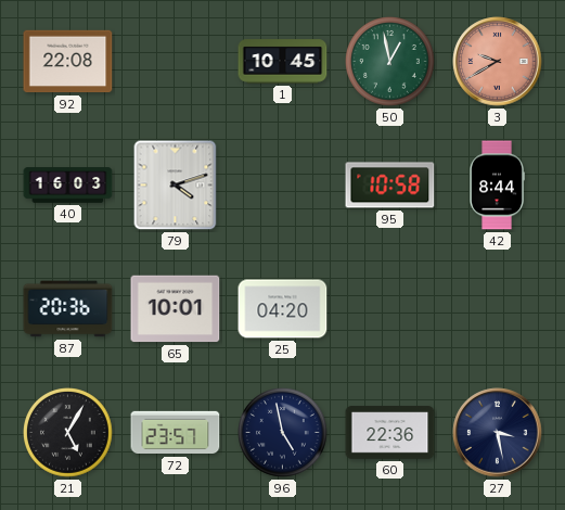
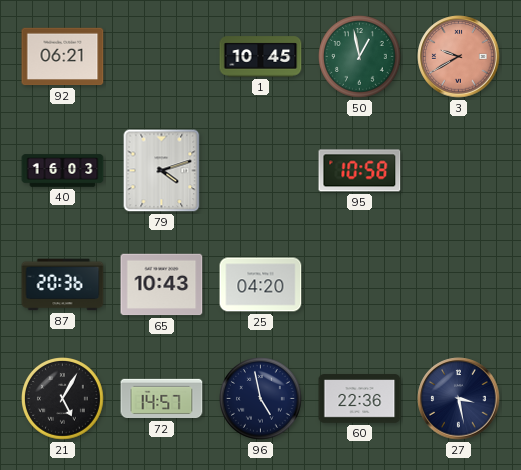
92: 22:08 -> 06:21
42: 8:44 -> none
65: 10:01 -> 10:43
72: 23:57 -> 14:57
